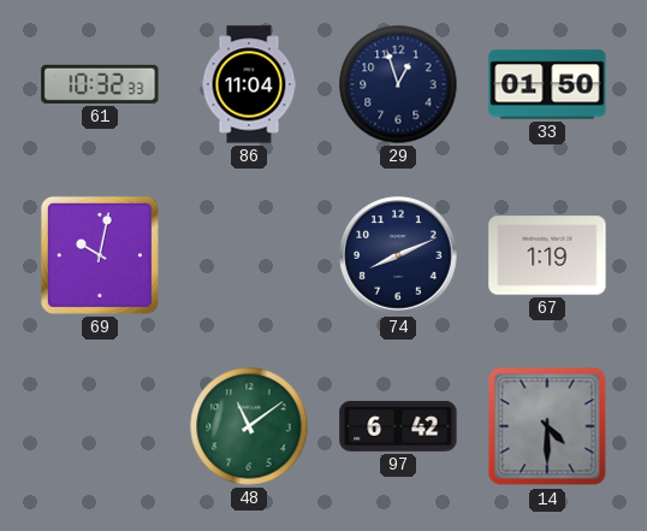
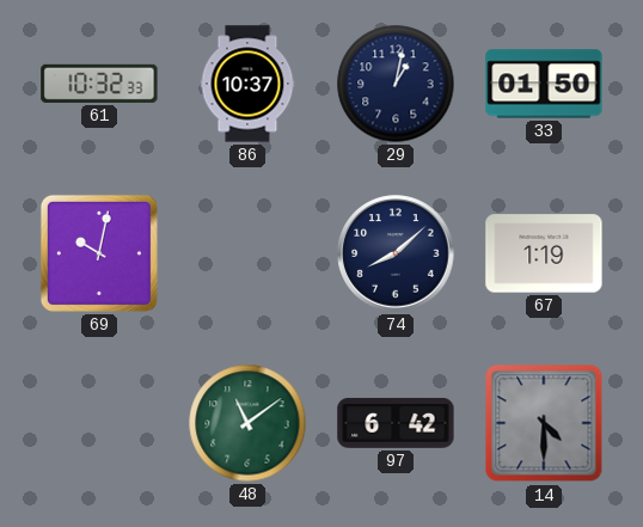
86: 11:04 -> 10:37
29: 12:57 -> 1:02
74: 8:11 -> 8:08
